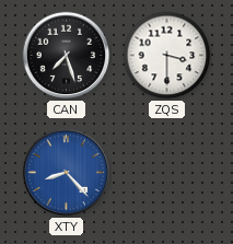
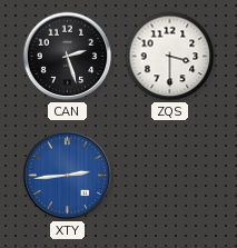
CAN: 7:27 -> 2:27
XTY: 8:23 -> 2:44
